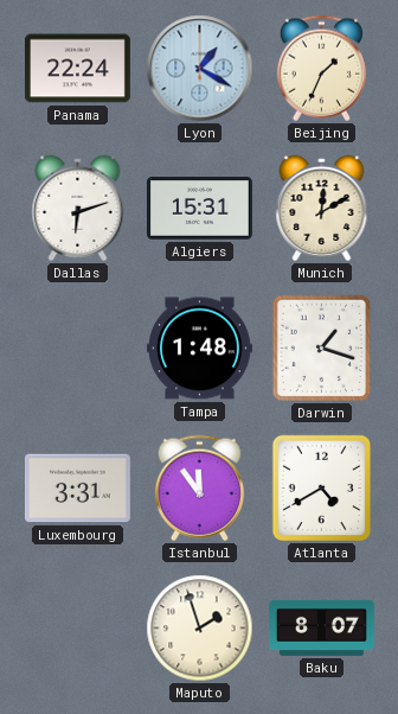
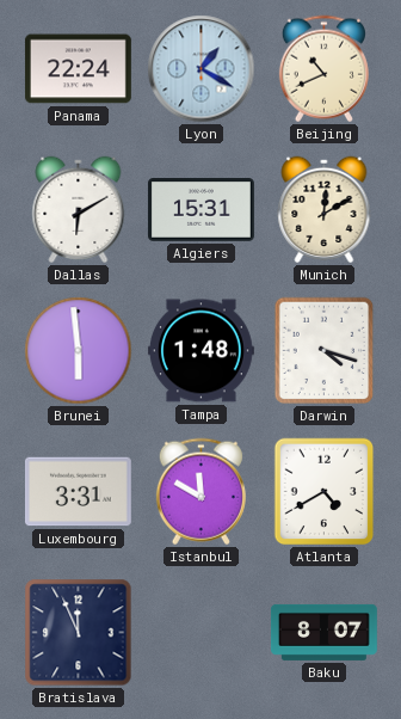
Beijing: 1:34 -> 10:41
Dallas: 6:12 -> 6:10
Brunei: none -> 5:59
Darwin: 1:18 -> 4:18
Istanbul: 11:54 -> 11:50
Bratislava: none -> 11:56
Maputo: 1:57 -> none
